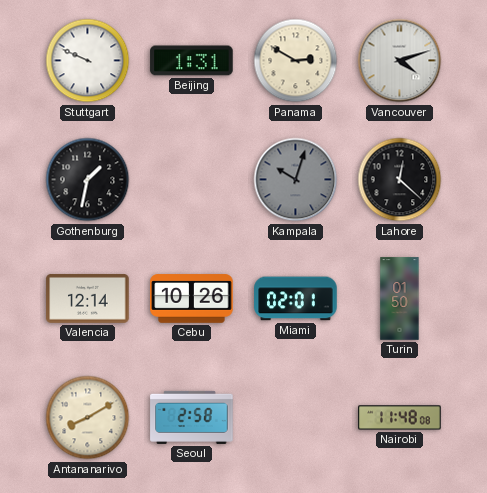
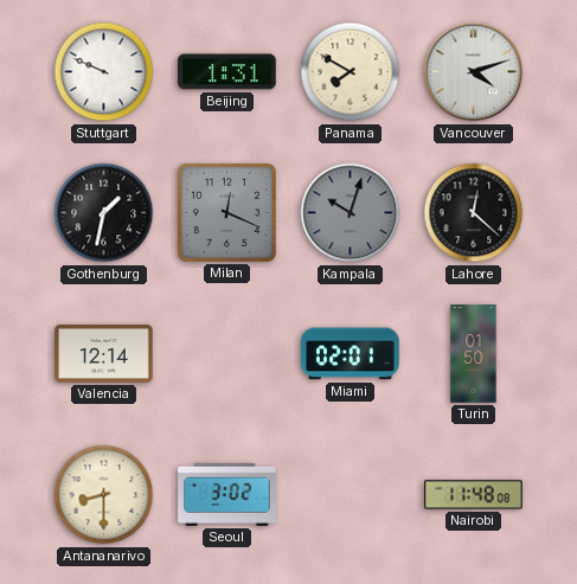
Panama: 2:50 -> 7:50
Milan: none -> 12:19
Cebu: 10:26 -> none
Antananarivo: 8:10 -> 8:30
Seoul: 2:58 -> 3:02
